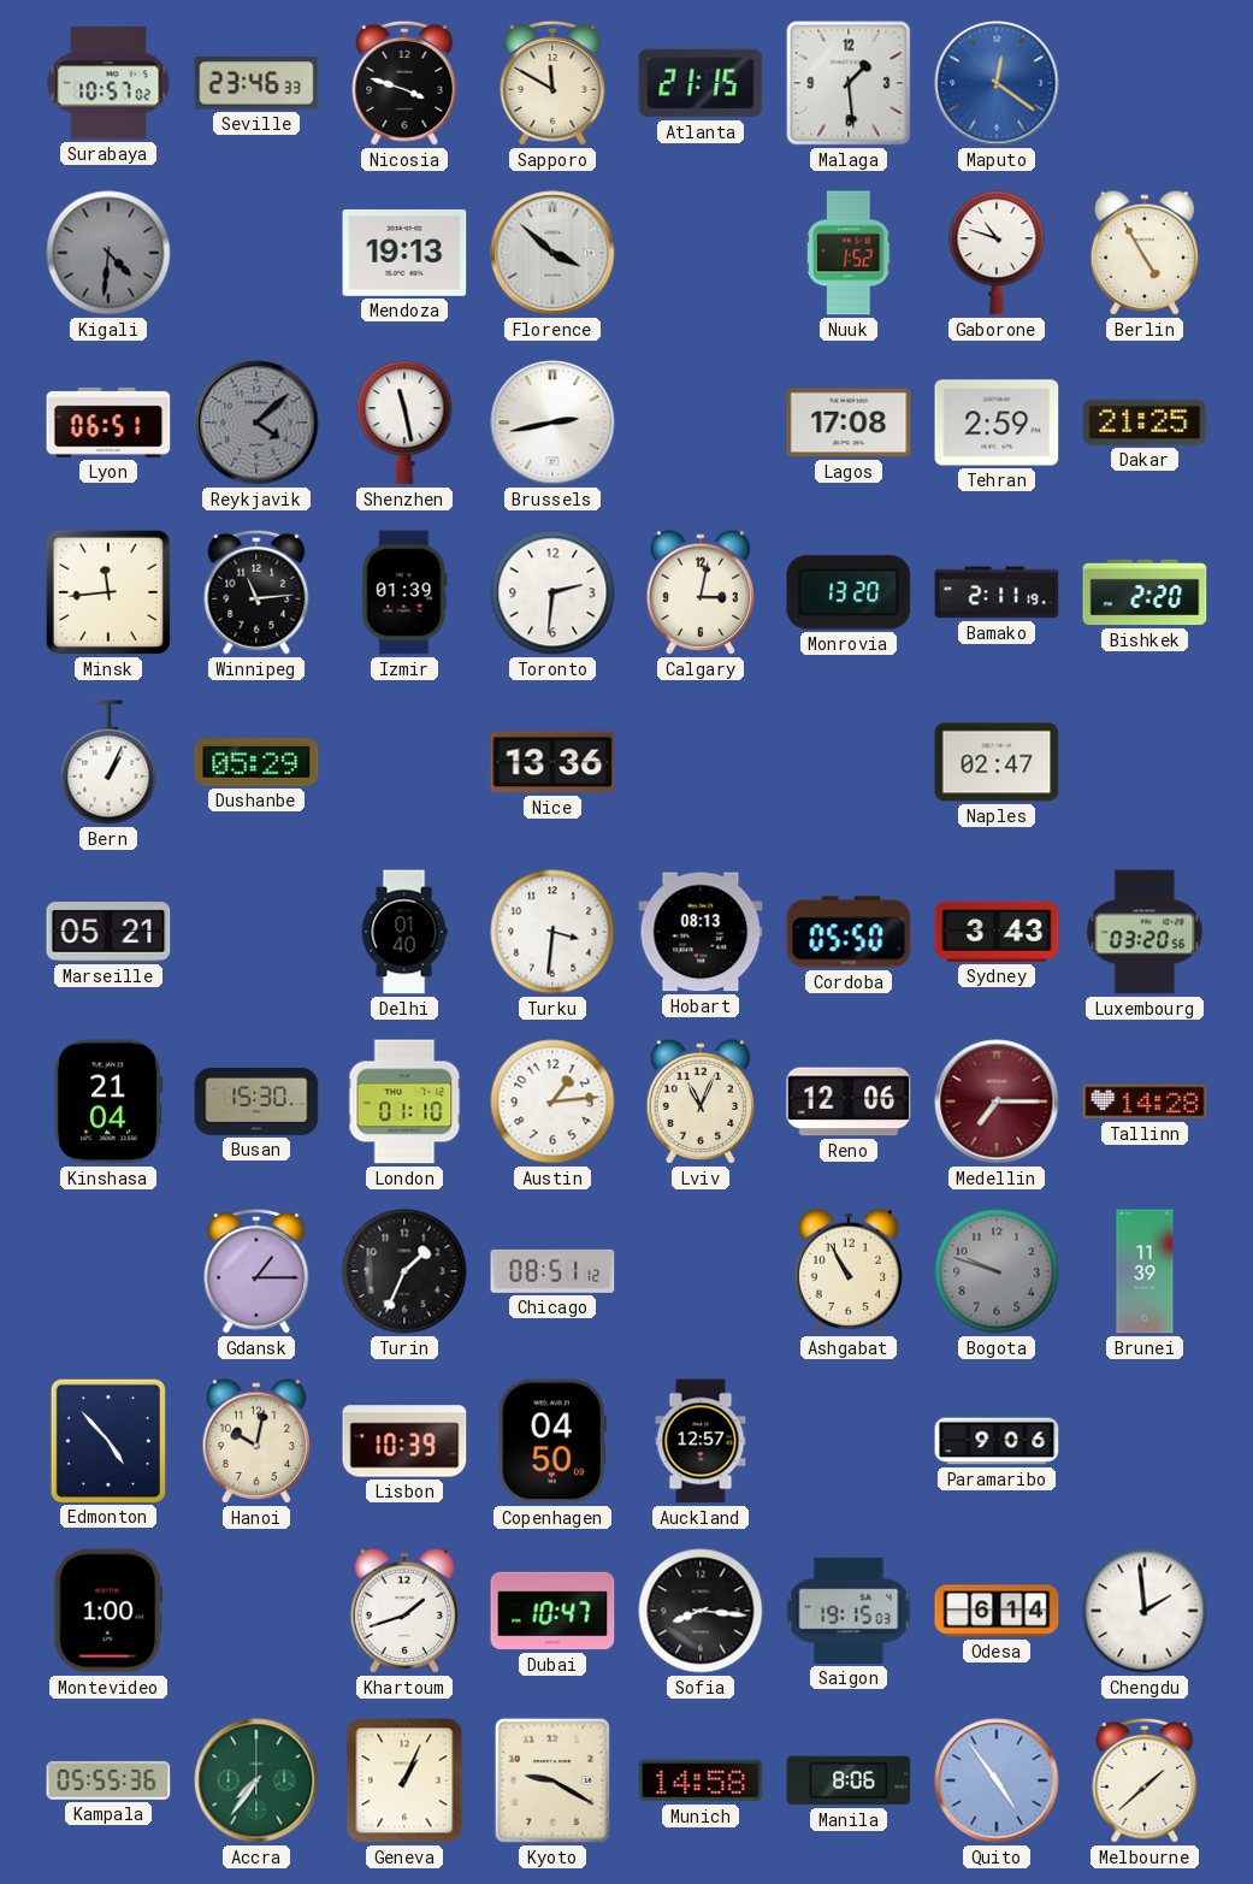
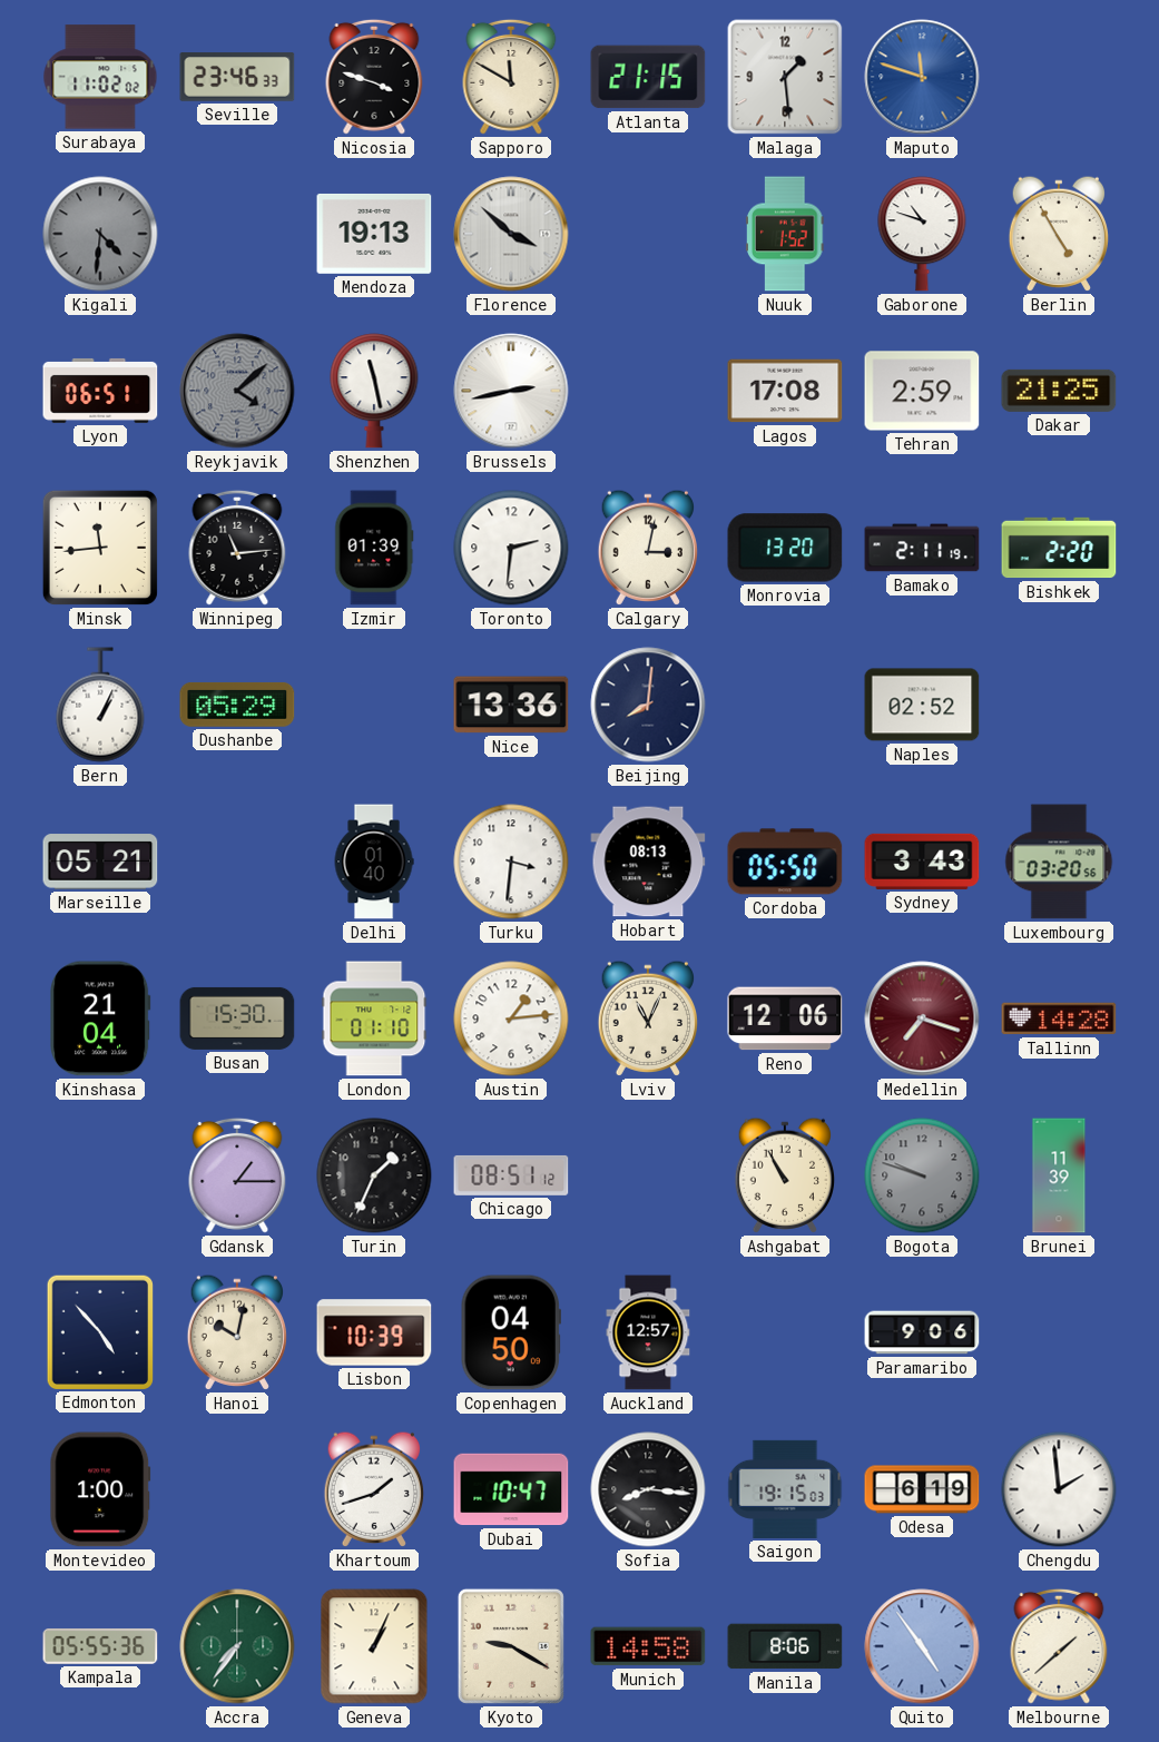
Surabaya: 10:57 -> 11:02
Maputo: 12:21 -> 11:48
Beijing: none -> 8:01
Naples: 02:47 -> 02:52
Medellin: 7:15 -> 7:18
Odesa: 6:14 -> 6:19
